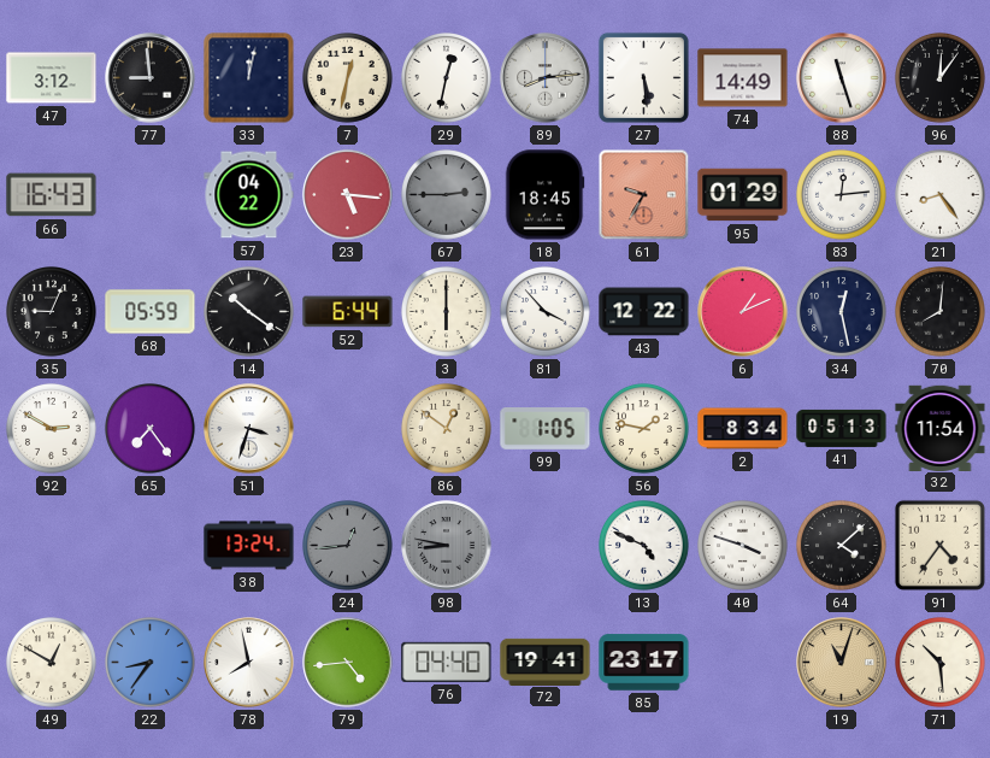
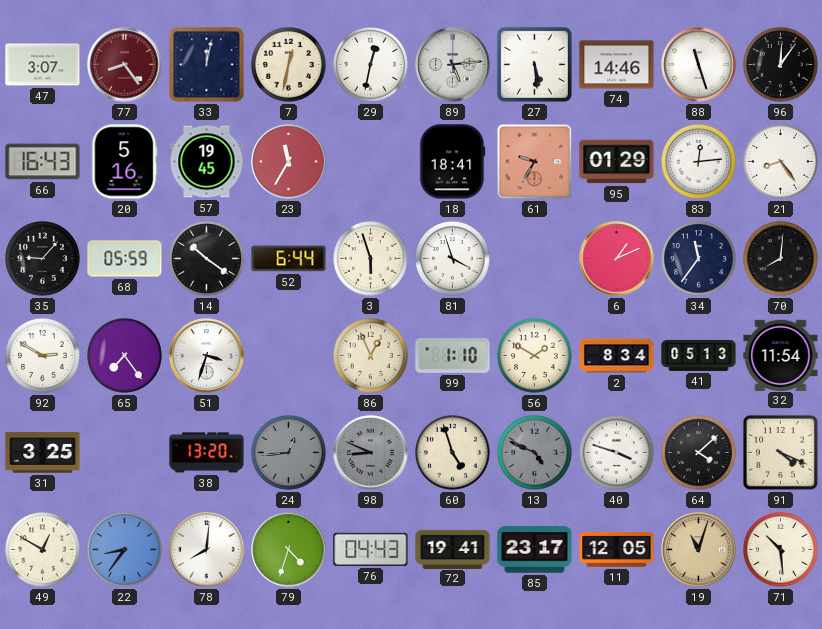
47: 3:12 -> 3:07
77: 8:59 -> 8:24
77 dial: black -> burgundy
89: 8:14 -> 5:14
74: 14:49 -> 14:46
20: none -> 5:16
57: 04:22 -> 19:45
23: 5:16 -> 11:35
67: 2:45 -> none
18: 18:45 -> 18:41
35: 9:04 -> 9:07
3: 6:00 -> 5:57
81: 3:53 -> 3:57
43: 12:22 -> none
34: 12:28 -> 11:36
86: 12:51 -> 12:56
99: 1:05 -> 1:10
56: 1:47 -> 1:50
31: none -> 3:25
38: 13:24 -> 13:20
98: 8:47 -> 8:49
60: none -> 4:57
13 dial: white -> grey
91: 4:36 -> 4:19
78: 7:58 -> 8:01
79: 4:44 -> 4:33
76: 04:40 -> 04:43
11: none -> 12:05
